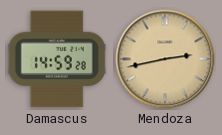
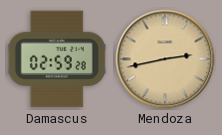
Damascus: 14:59 -> 02:59
